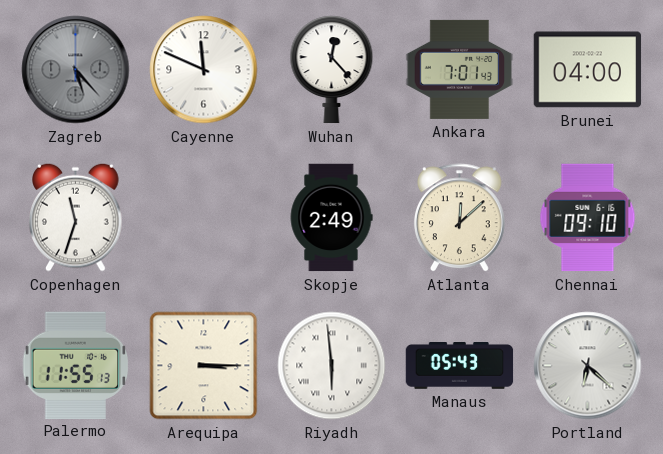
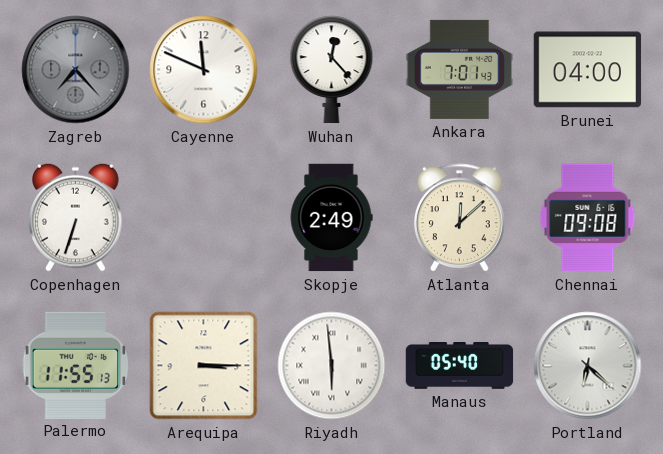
Zagreb: 5:23 -> 7:23
Copenhagen: 11:33 -> 6:33
Chennai: 09:10 -> 09:08
Manaus: 05:43 -> 05:40
